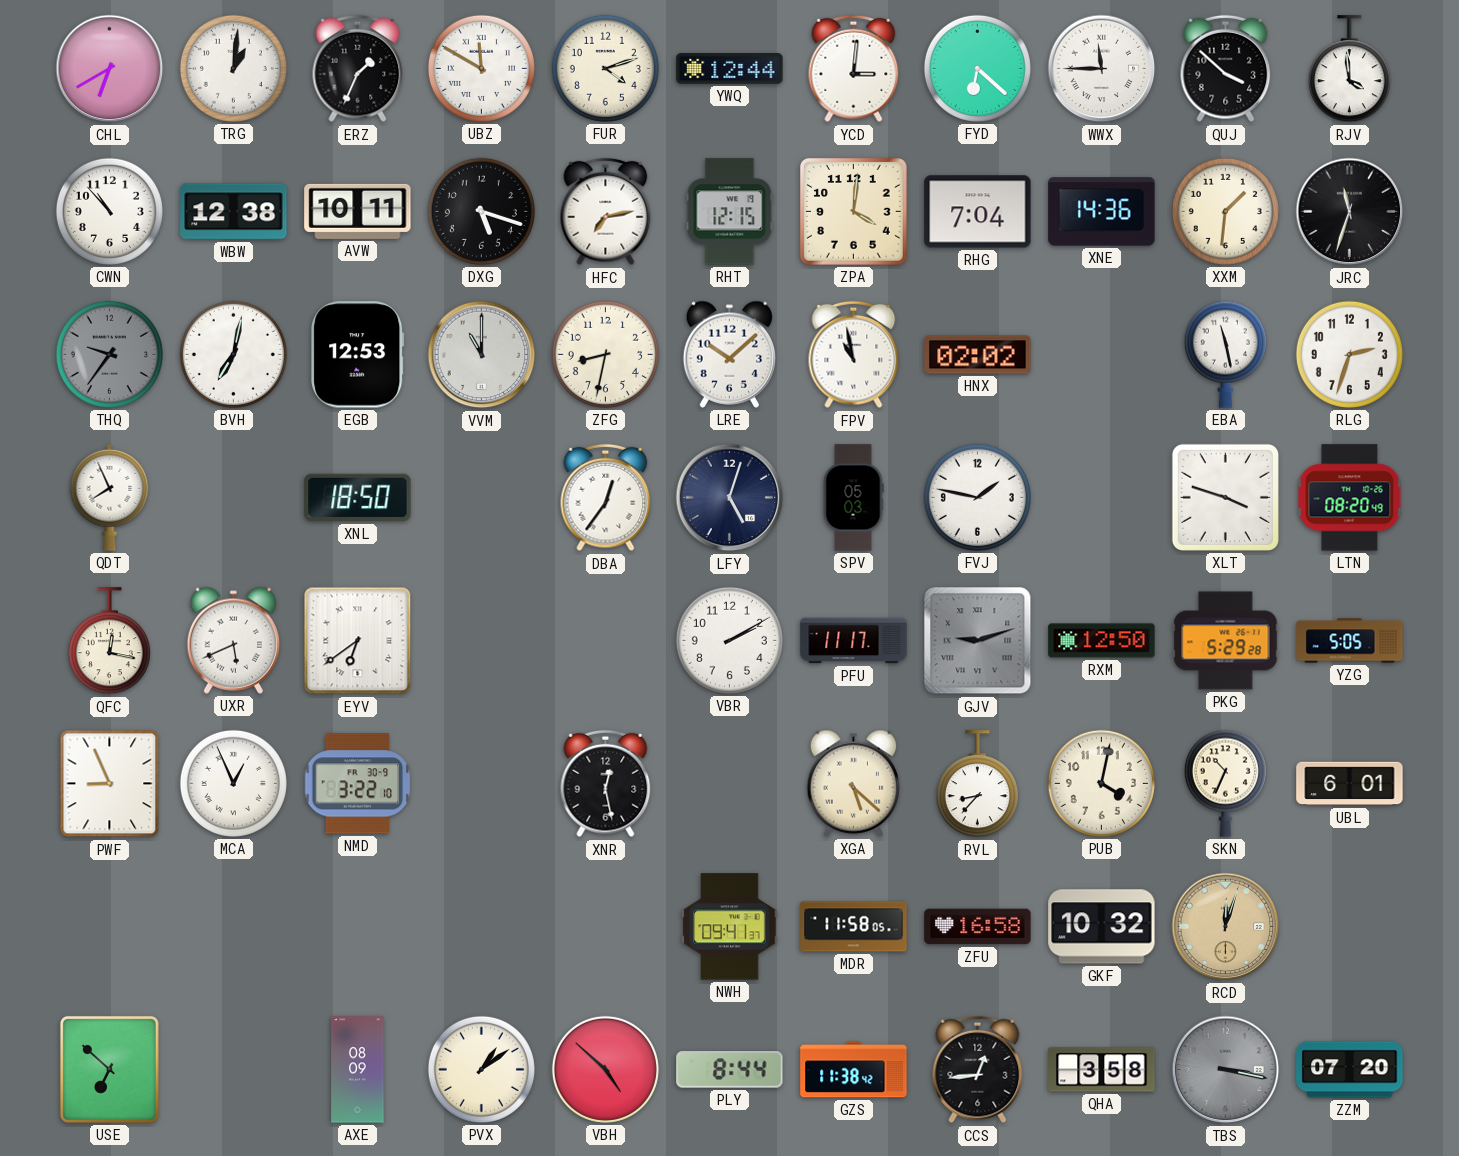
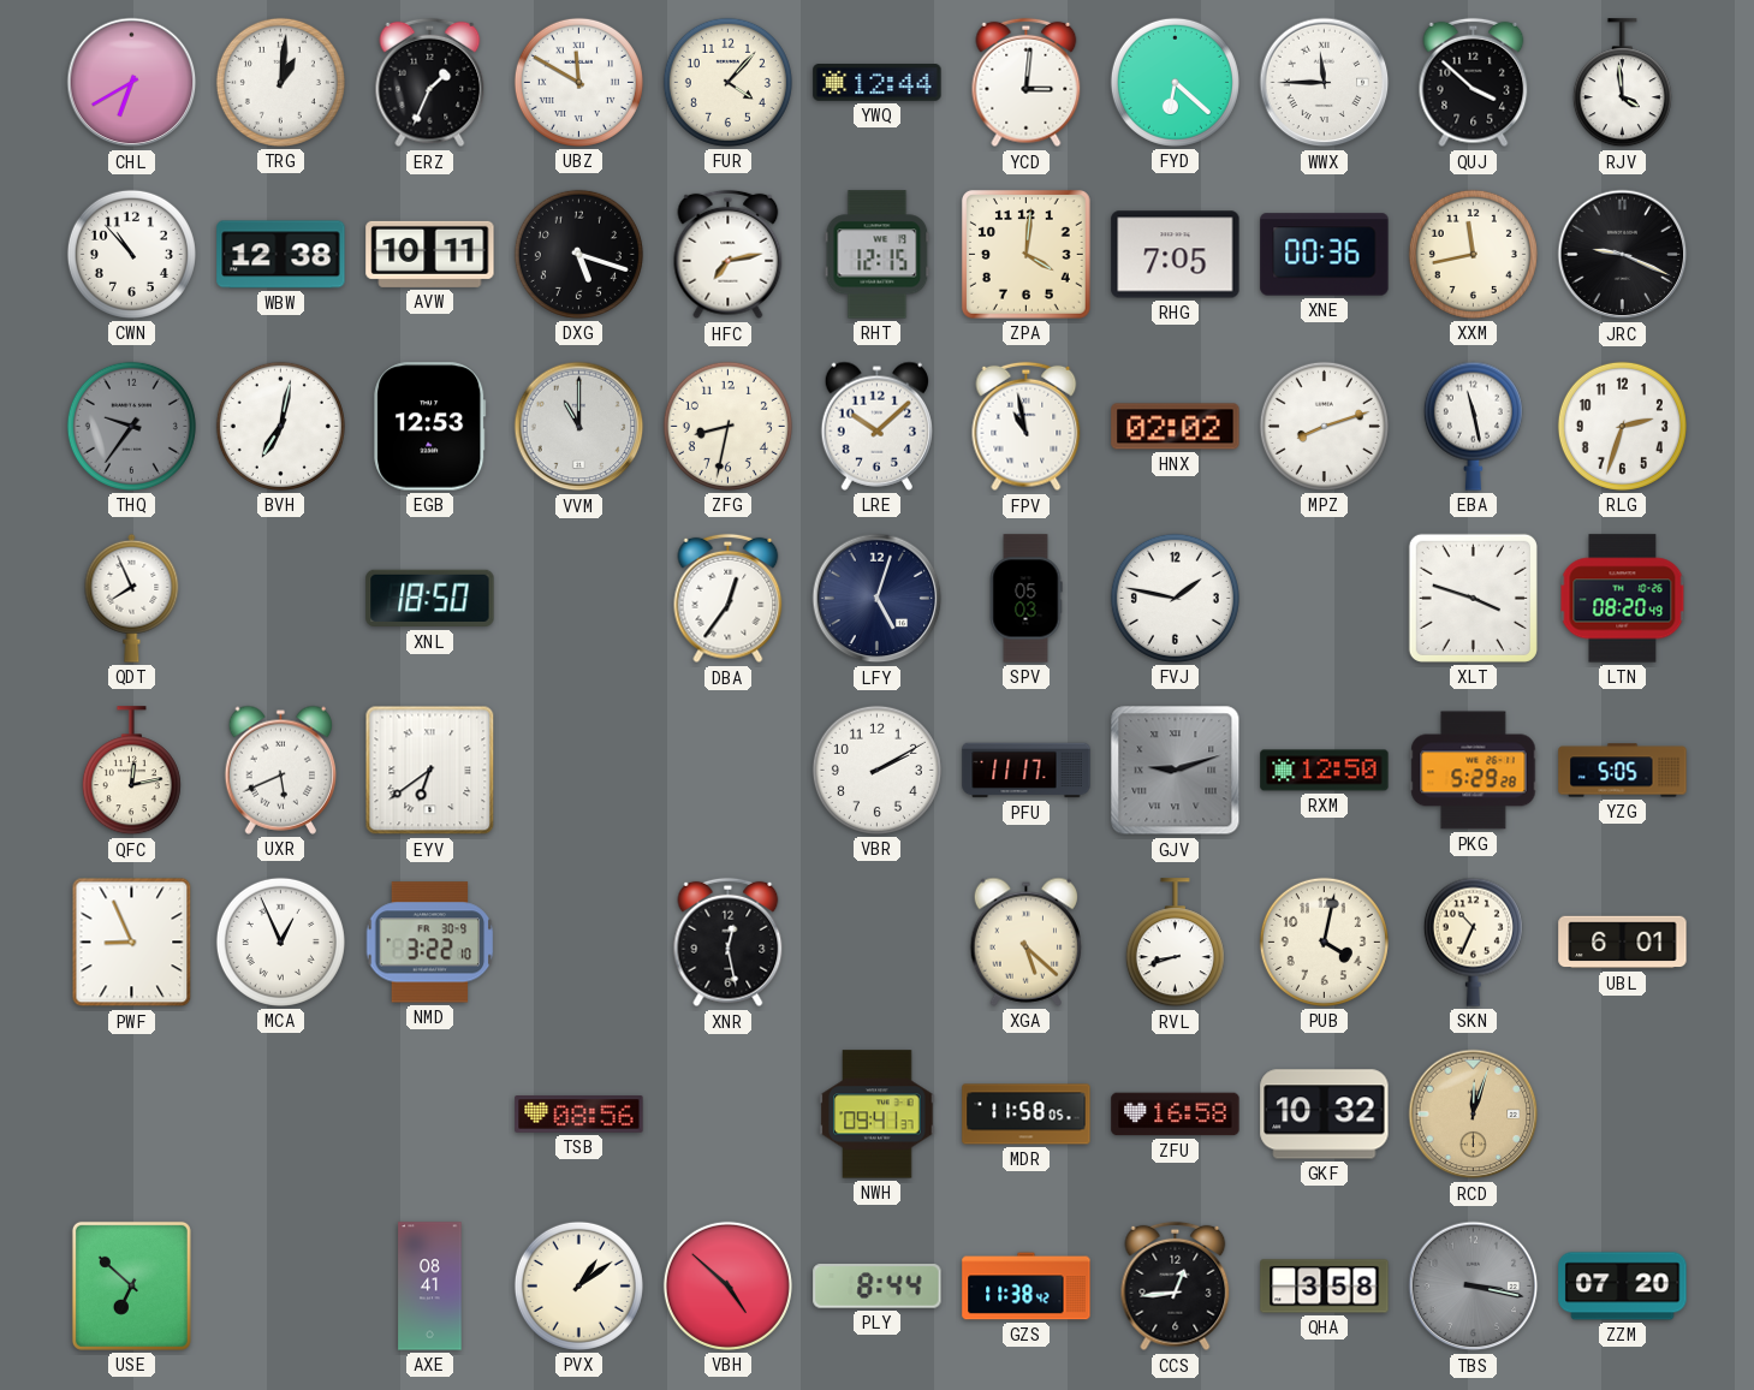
FUR: 4:12 -> 4:07
RHG: 7:04 -> 7:05
XNE: 14:36 -> 00:36
XXM: 1:31 -> 11:43
JRC: 11:33 -> 9:19
MPZ: none -> 8:12
QFC: 12:17 -> 12:13
RVL: 8:37 -> 8:42
TSB: none -> 08:56
AXE: 08:09 -> 08:41
